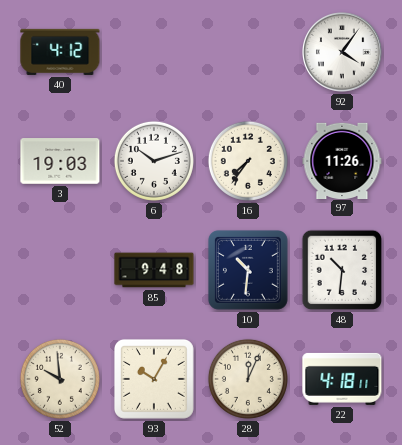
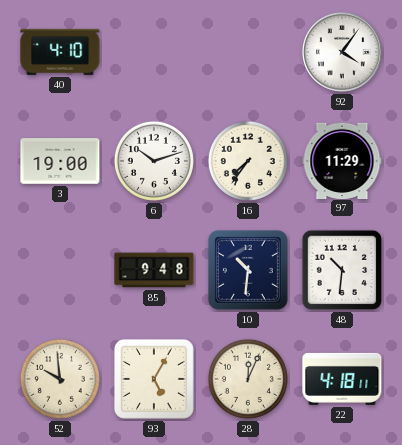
40: 4:12 -> 4:10
3: 19:03 -> 19:00
97: 11:26 -> 11:29
93: 10:05 -> 5:05
